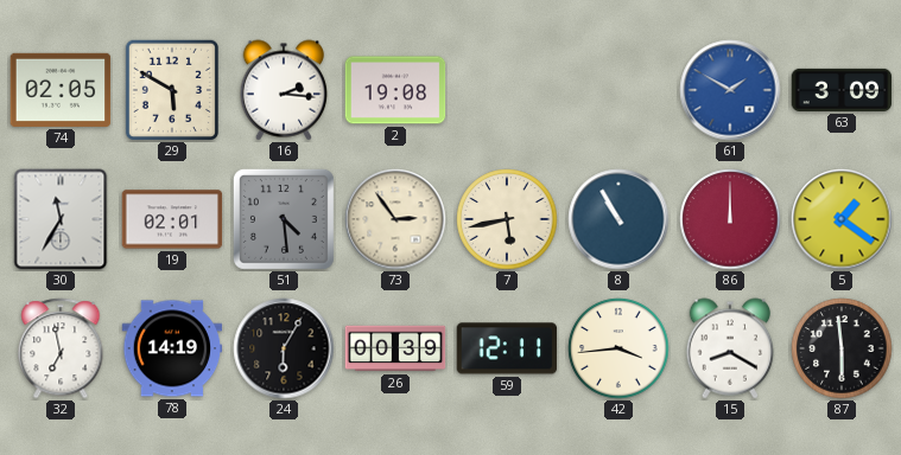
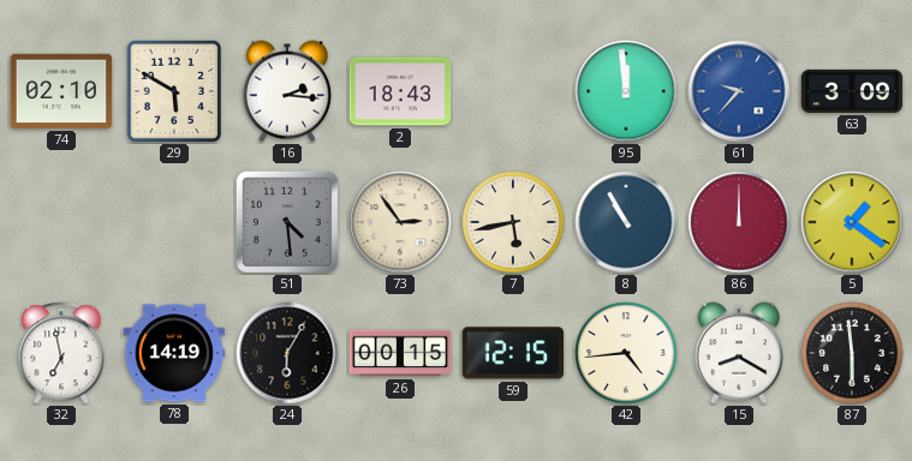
74: 02:05 -> 02:10
2: 19:08 -> 18:43
95: none -> 11:59
61: 1:50 -> 9:37
30: 11:35 -> none
19: 02:01 -> none
26: 00:39 -> 00:15
59: 12:11 -> 12:15
42: 3:44 -> 4:44
